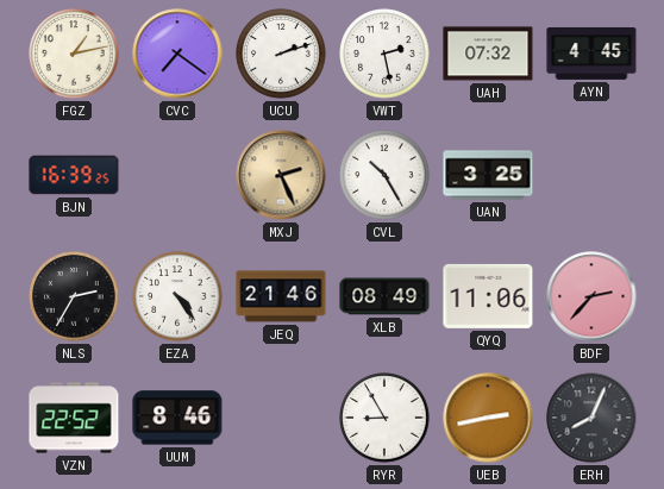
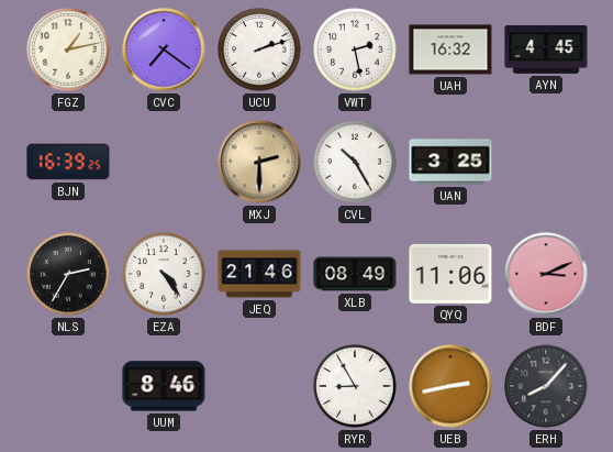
UAH: 07:32 -> 16:32
MXJ: 2:26 -> 2:30
BDF: 2:37 -> 3:11
VZN: 22:52 -> none
ERH: 8:04 -> 8:07
